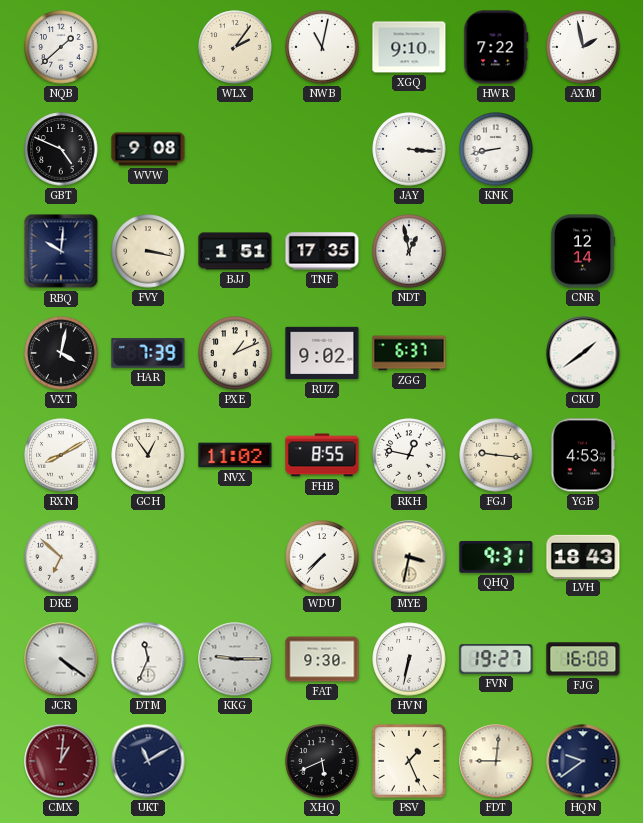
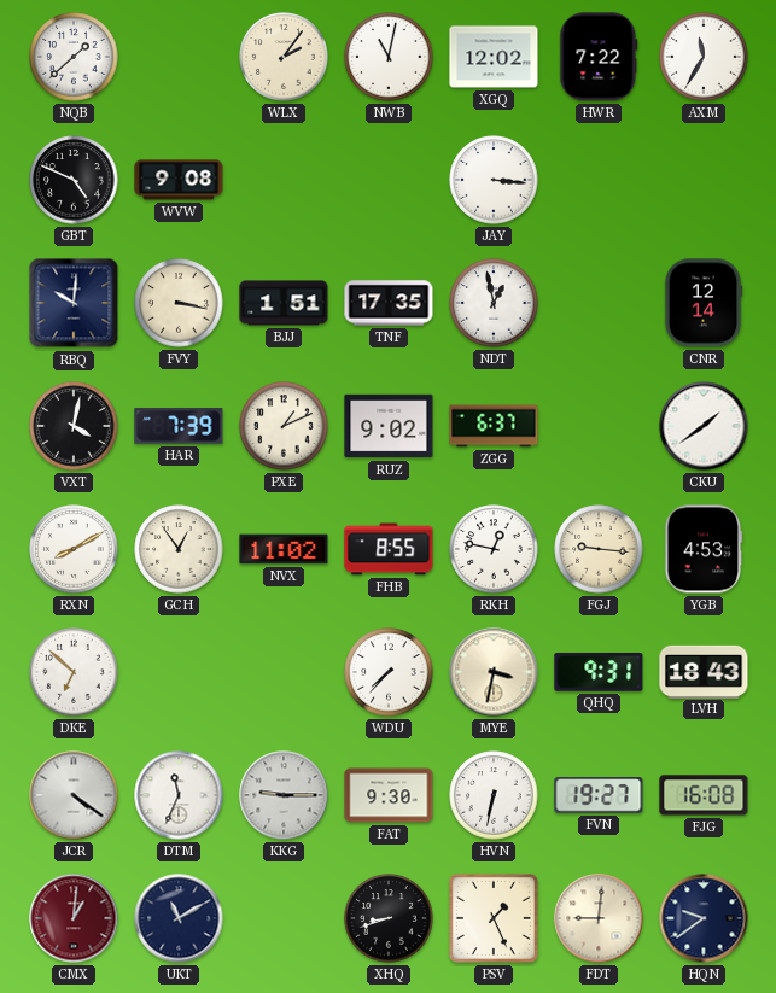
XGQ: 9:10 -> 12:02
AXM: 1:58 -> 11:35
KNK: 8:43 -> none
XHQ: 5:41 -> 8:42
